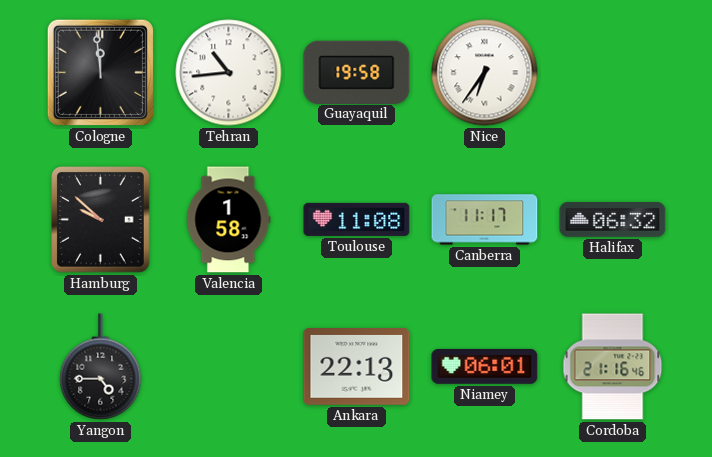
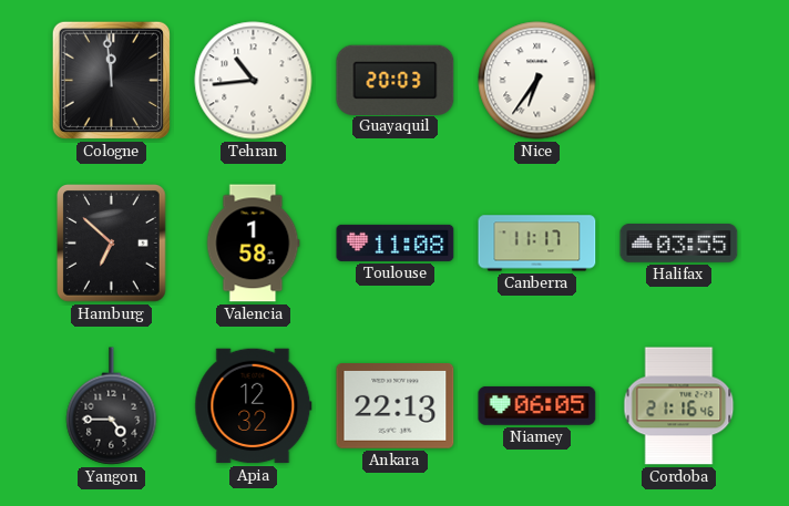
Guayaquil: 19:58 -> 20:03
Hamburg: 9:52 -> 6:52
Halifax: 06:32 -> 03:55
Apia: none -> 12:32
Niamey: 06:01 -> 06:05
